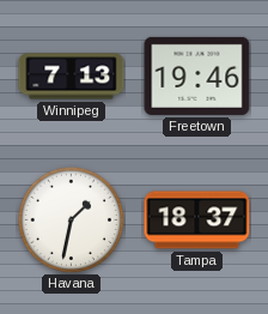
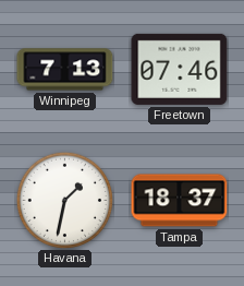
Freetown: 19:46 -> 07:46
